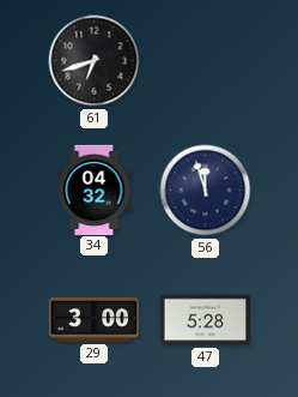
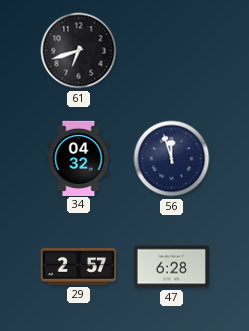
29: 3:00 -> 2:57
47: 5:28 -> 6:28
